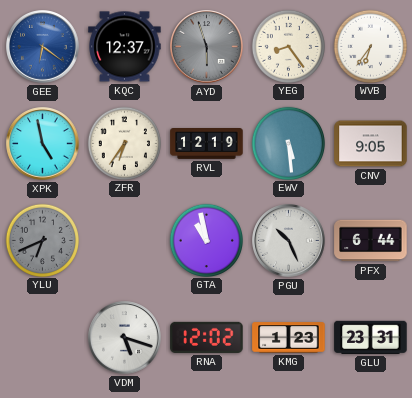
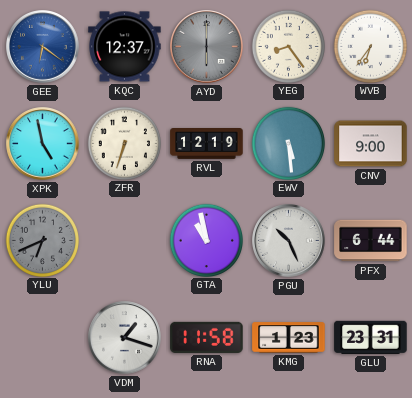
AYD: 5:57 -> 6:00
ZFR: 6:36 -> 6:33
CNV: 9:05 -> 9:00
VDM: 5:18 -> 1:18
RNA: 12:02 -> 11:58
